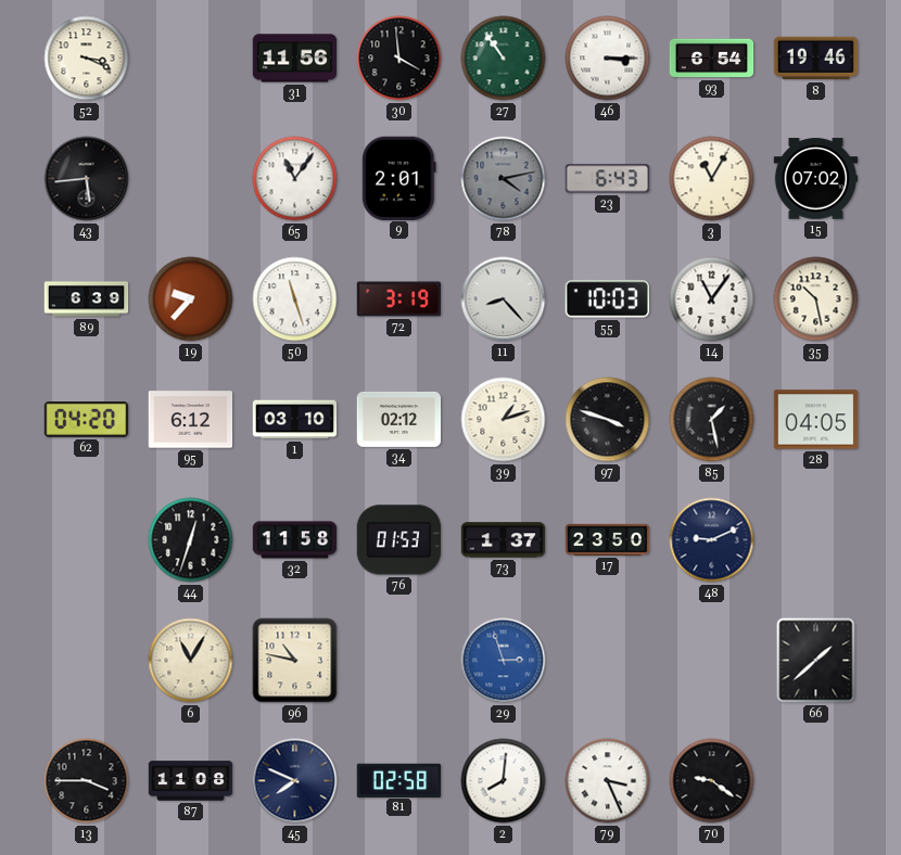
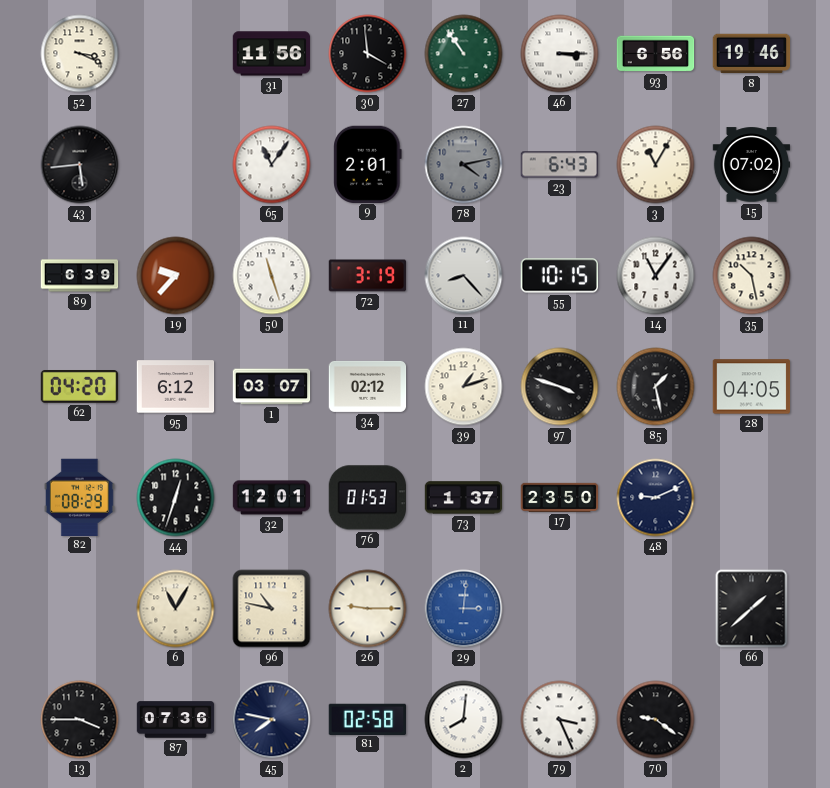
93: 6:54 -> 6:56
55: 10:03 -> 10:15
1: 03:10 -> 03:07
82: none -> 08:29
32: 11:58 -> 12:01
26: none -> 9:15
29: 2:57 -> 3:01
87: 11:08 -> 07:36
45: 7:49 -> 7:47
